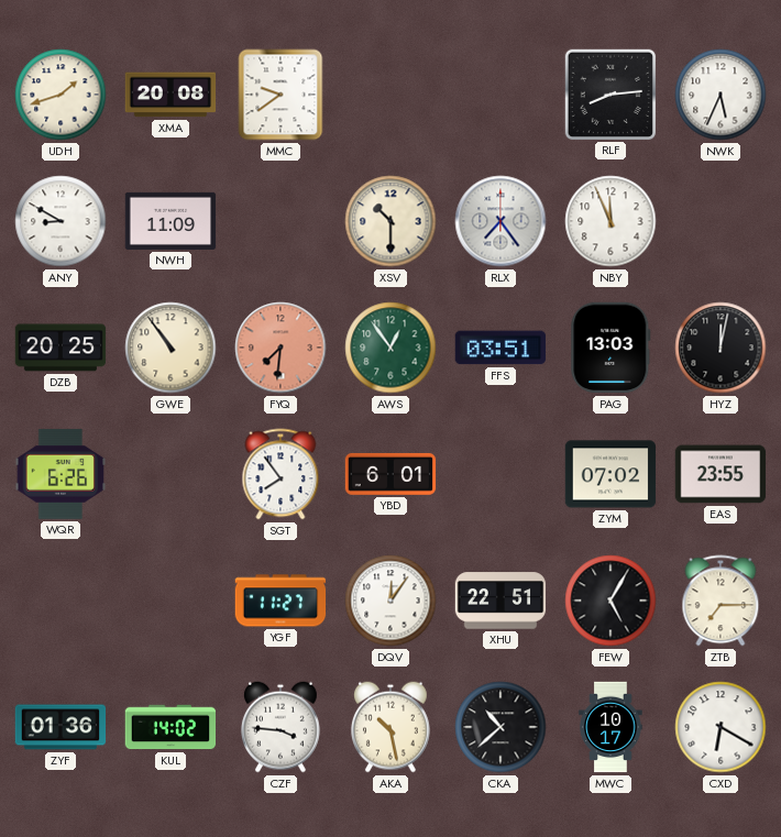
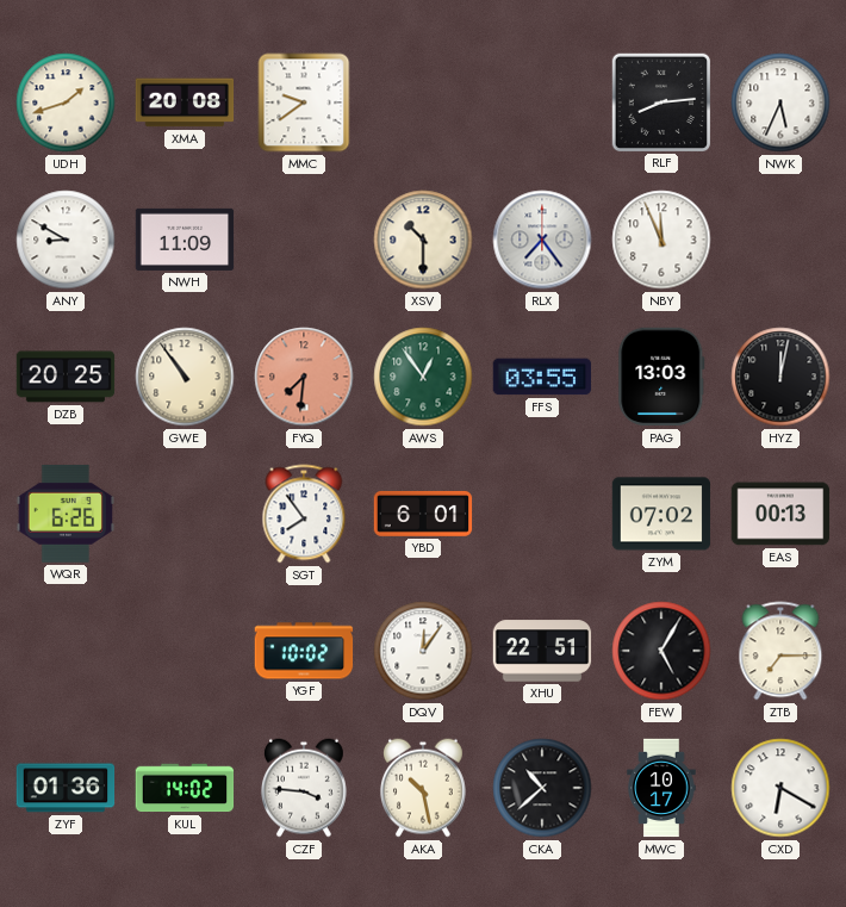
FFS: 03:51 -> 03:55
EAS: 23:55 -> 00:13
YGF: 11:27 -> 10:02
